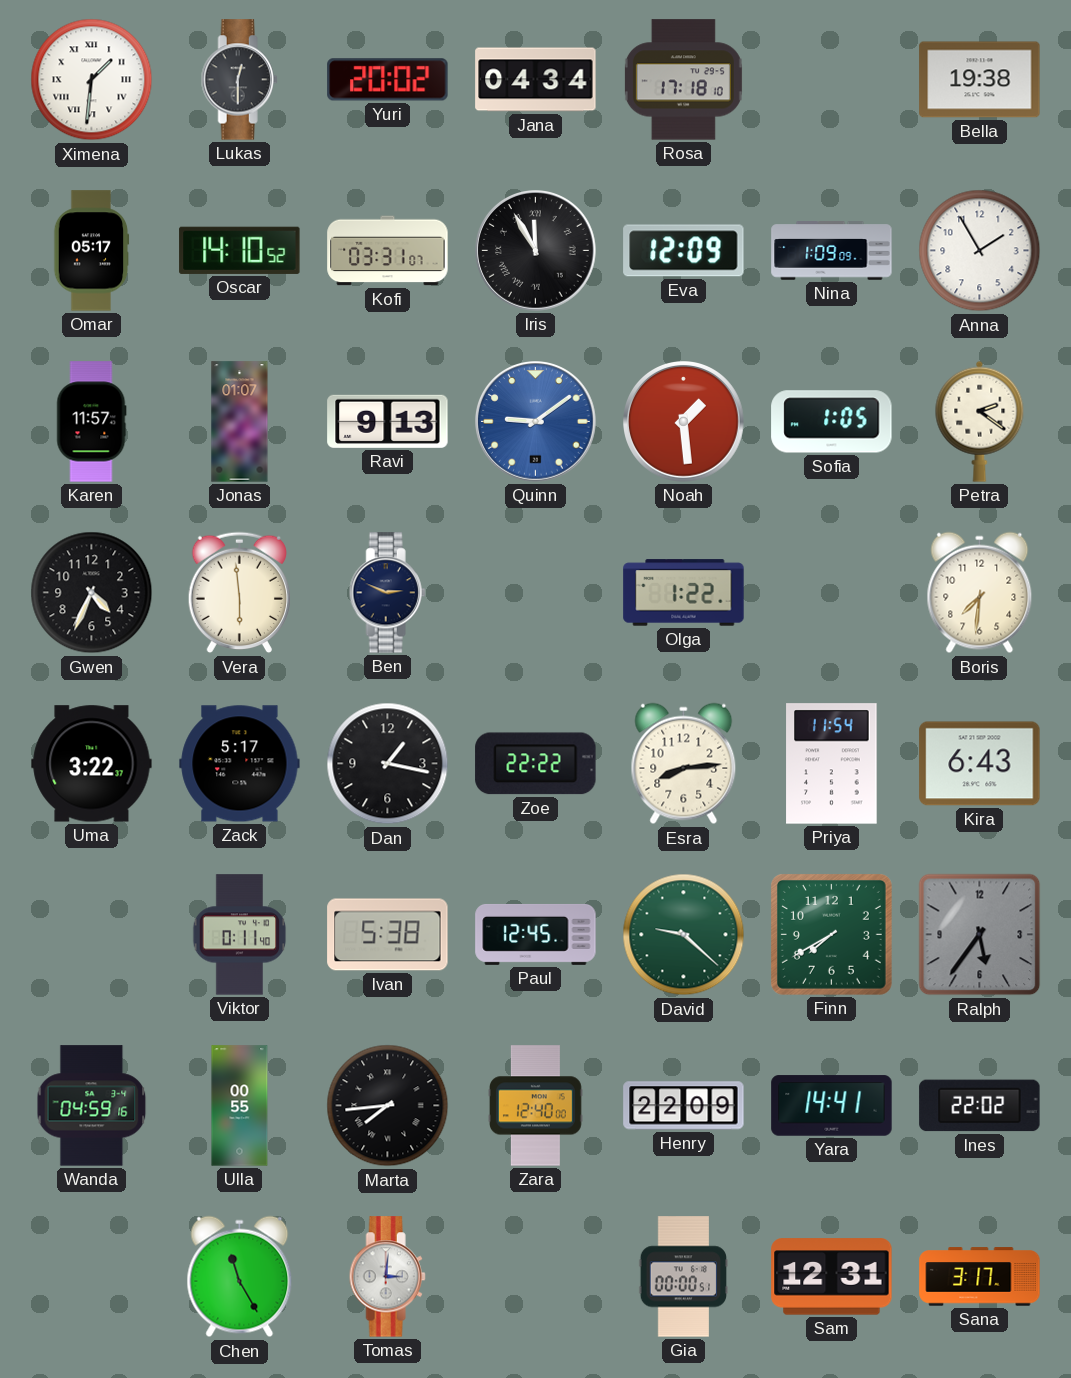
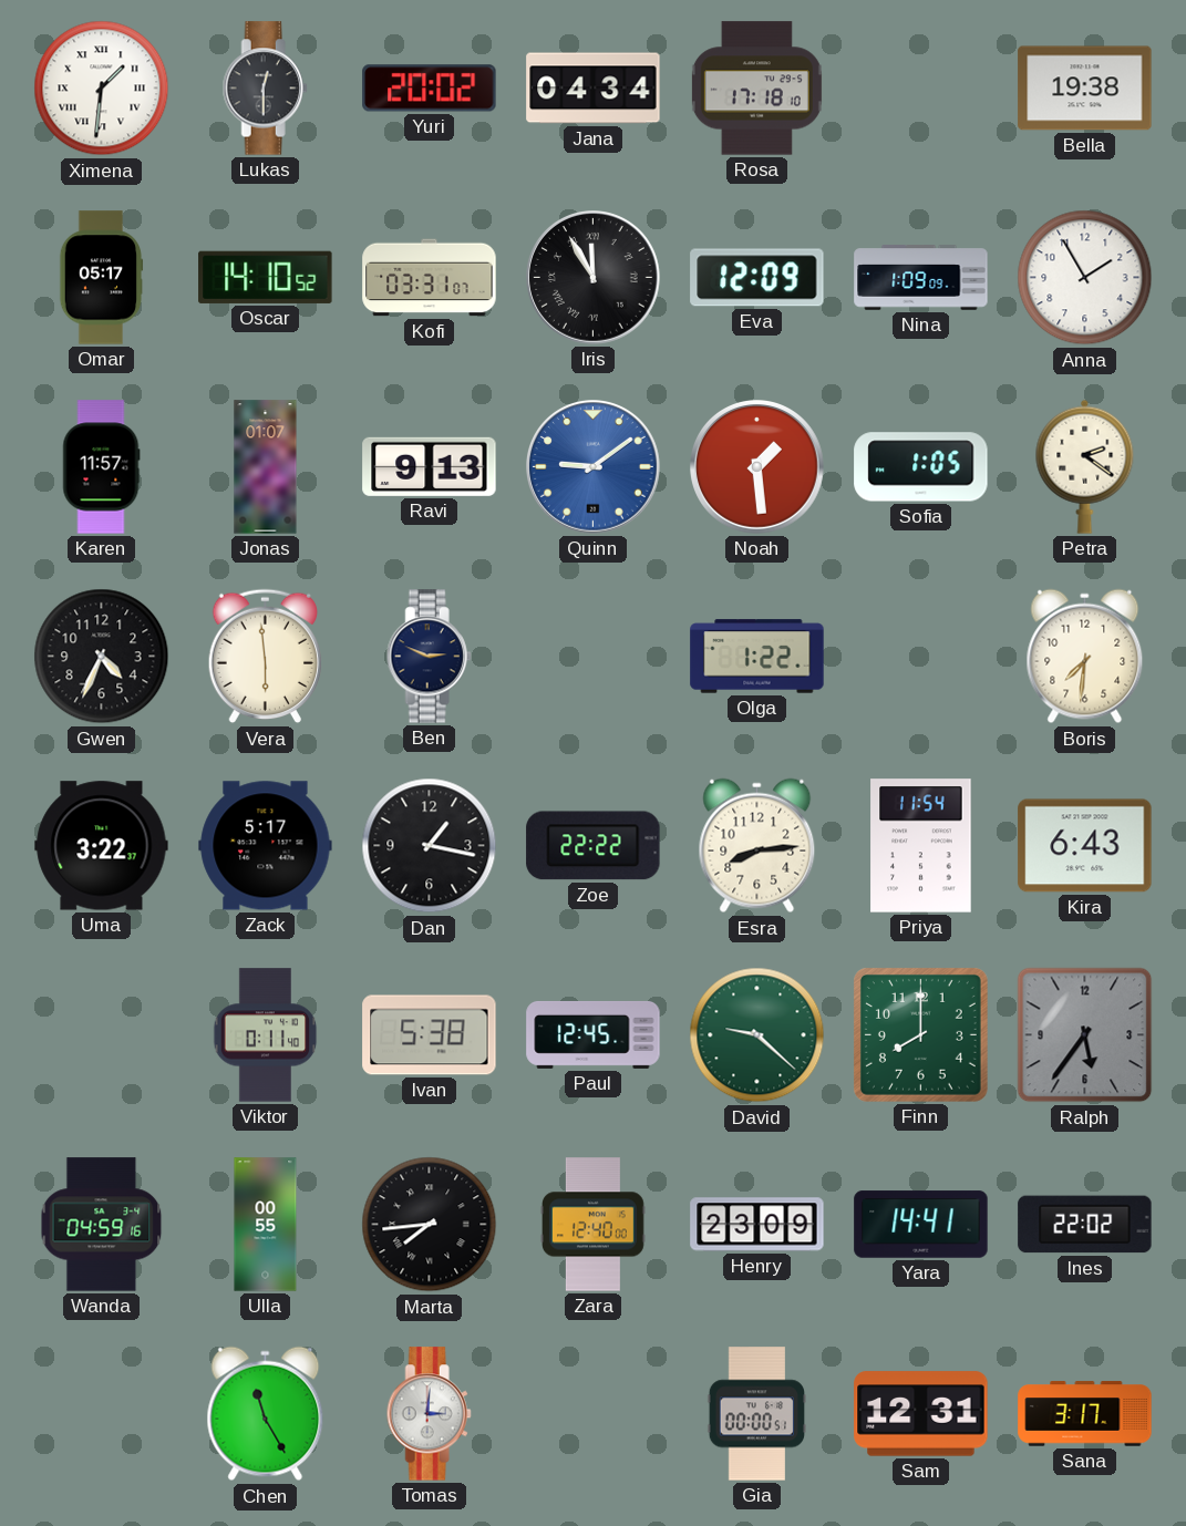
Finn: 7:40 -> 8:00
Henry: 22:09 -> 23:09
